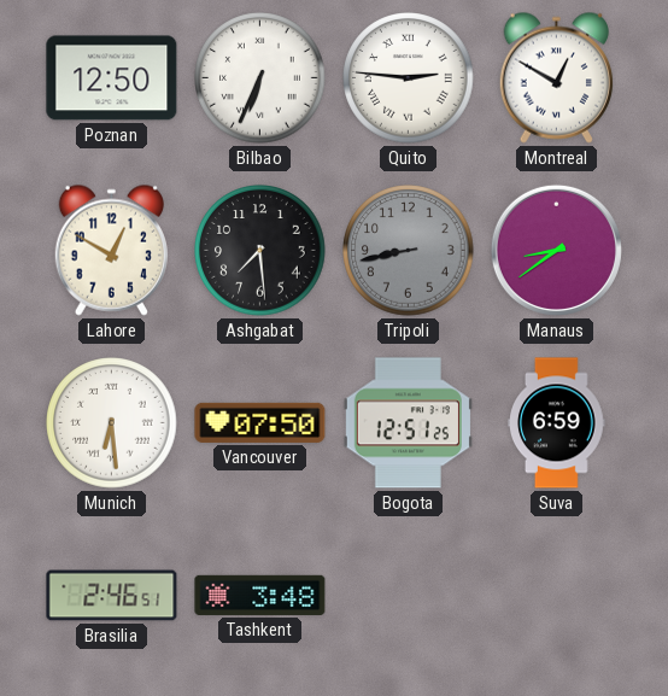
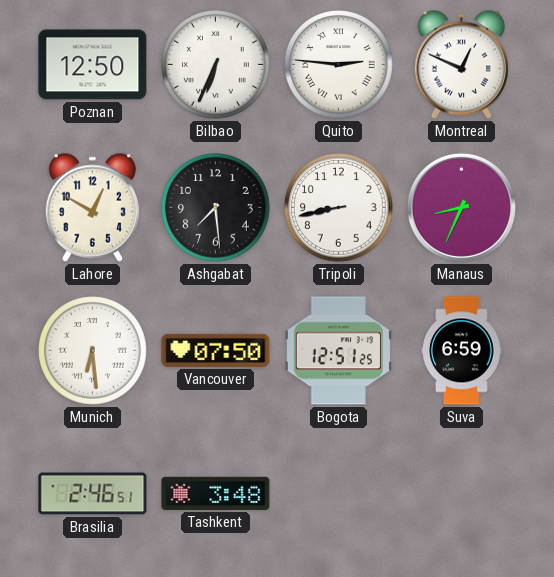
Montreal: 12:50 -> 12:49
Tripoli dial: grey -> white
Manaus: 8:39 -> 8:34
